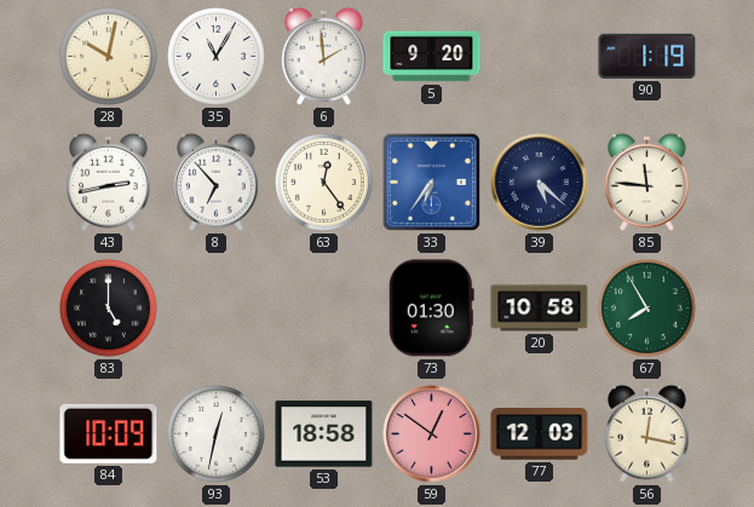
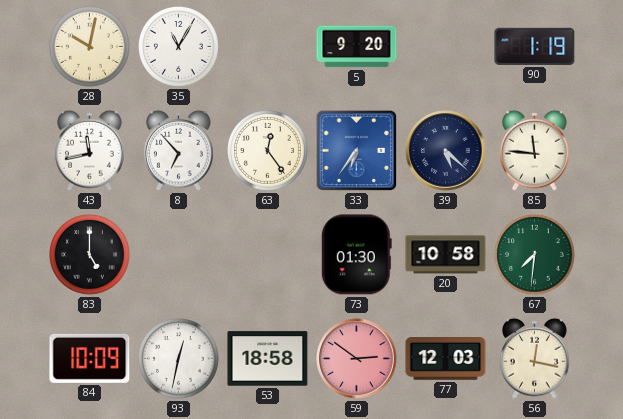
6: 1:59 -> none
43: 2:43 -> 11:43
67: 7:55 -> 7:31
59: 12:51 -> 2:51
